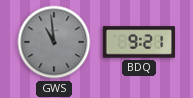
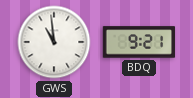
GWS dial: grey -> white
